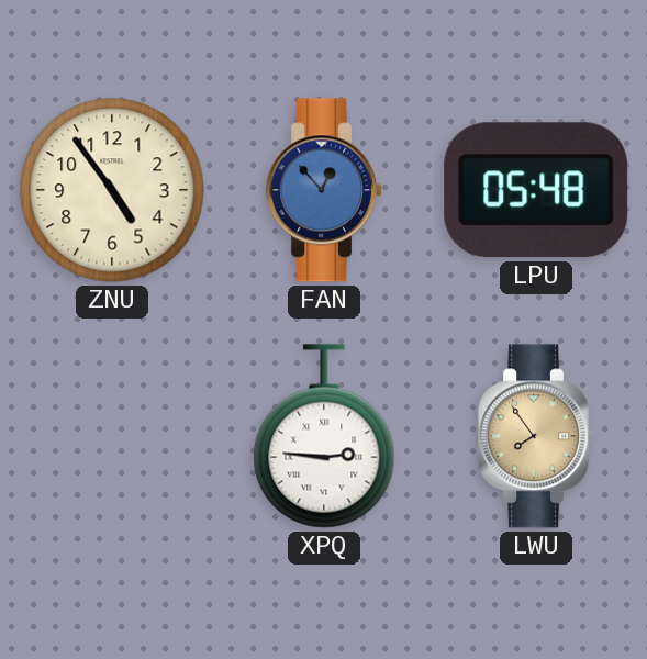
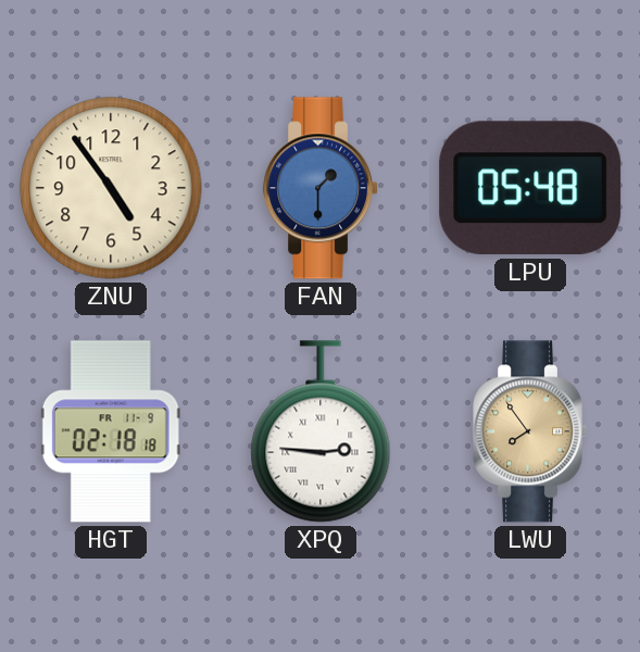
FAN: 12:53 -> 1:30
HGT: none -> 02:18
